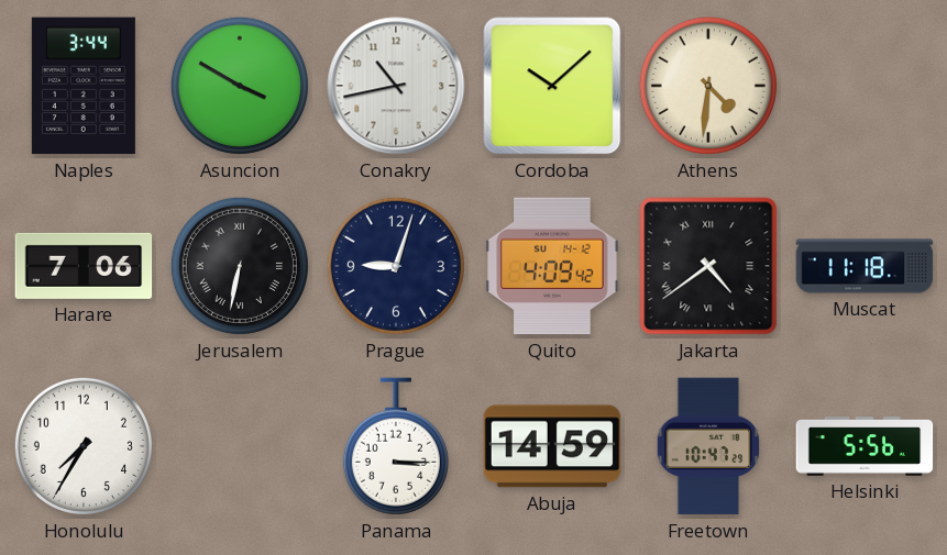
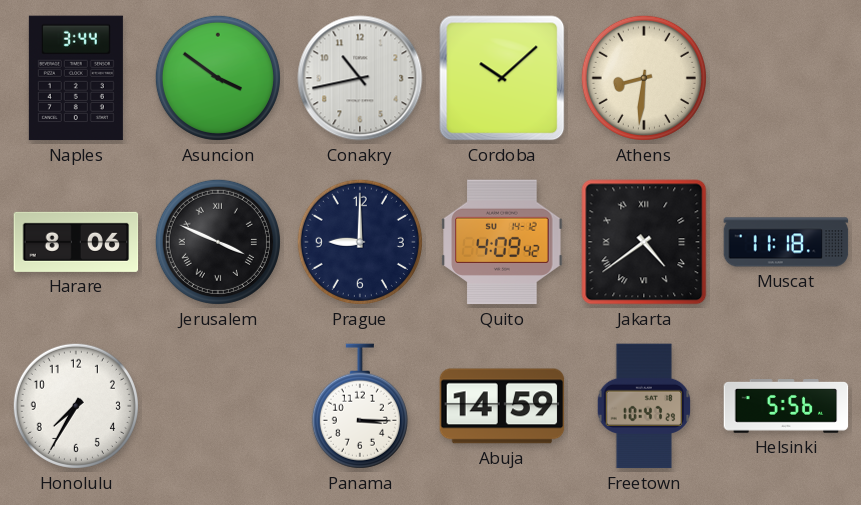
Asuncion: 3:50 -> 3:51
Athens: 4:31 -> 8:31
Harare: 7:06 -> 8:06
Jerusalem: 6:32 -> 3:49
Prague: 9:03 -> 9:00
